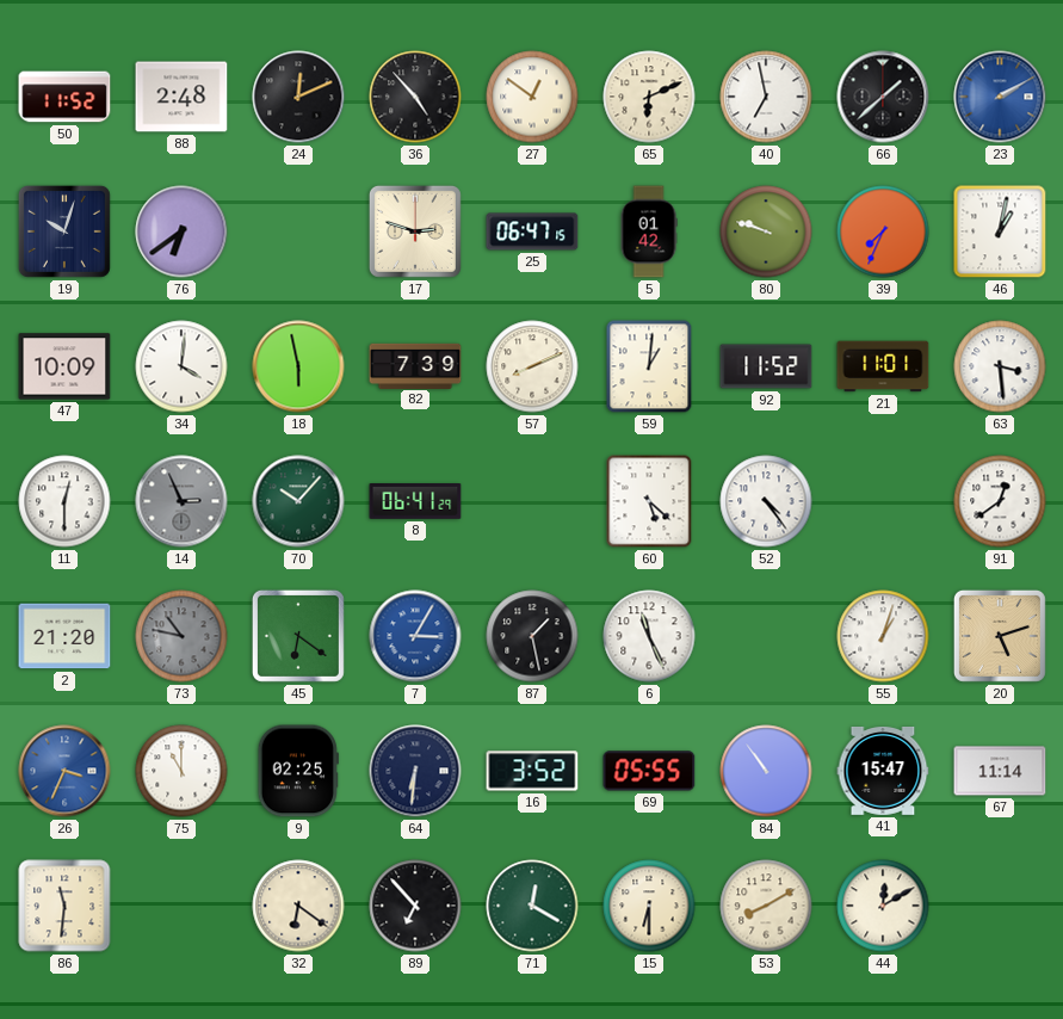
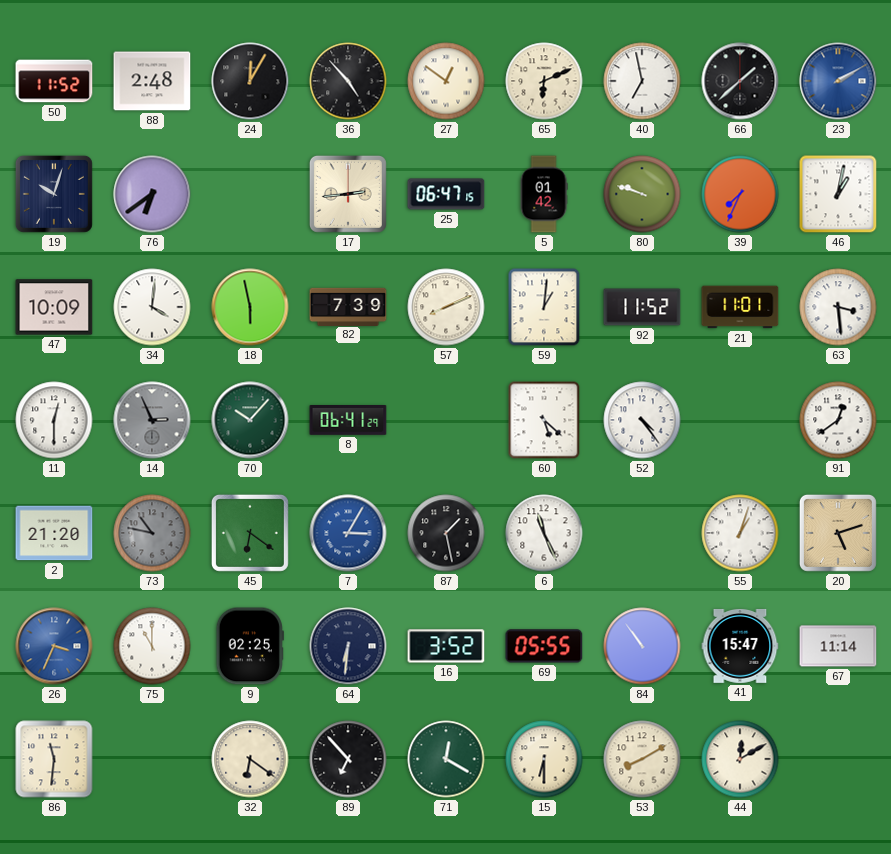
24: 12:11 -> 12:05
17: 2:48 -> 2:44
